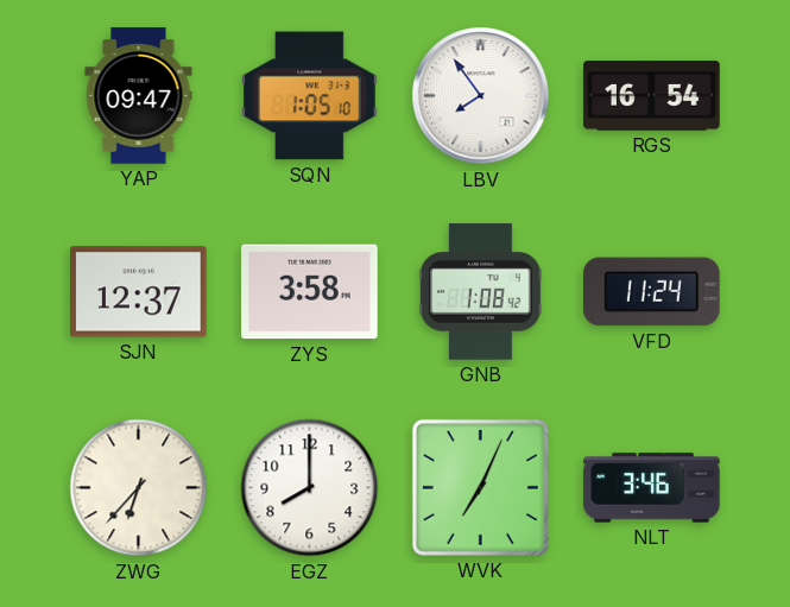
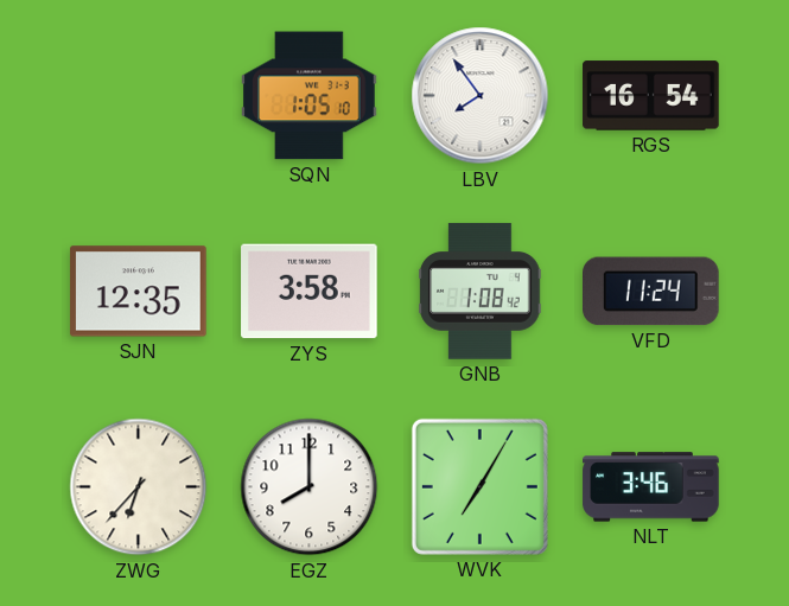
YAP: 09:47 -> none
SJN: 12:37 -> 12:35
WVK: 7:04 -> 7:05
